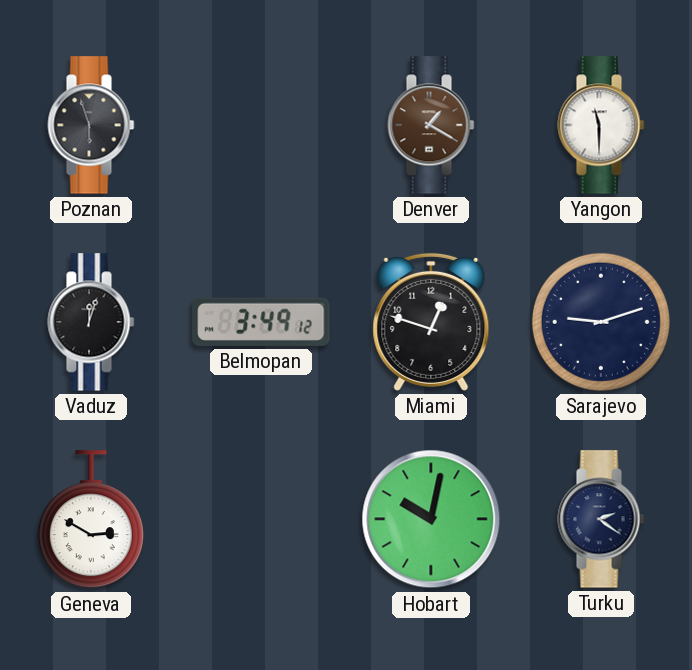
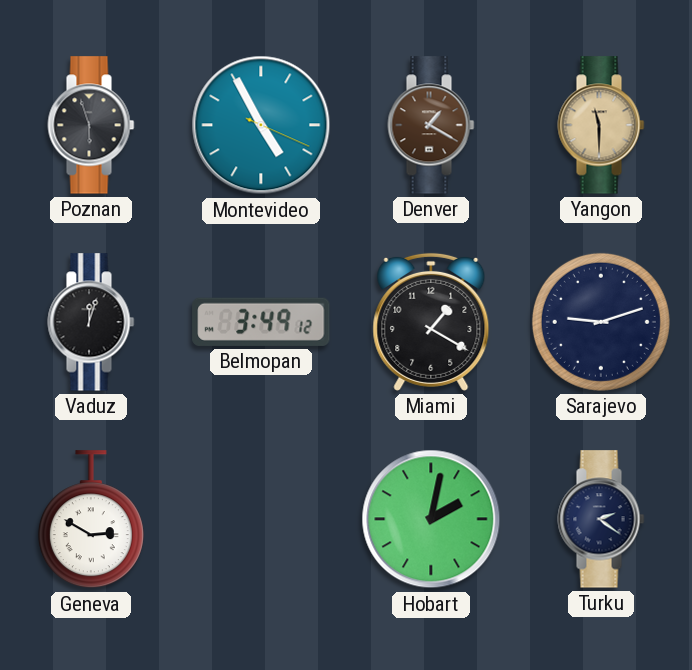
Montevideo: none -> 4:55
Yangon dial: white -> champagne
Miami: 12:48 -> 1:20
Hobart: 10:02 -> 2:02
